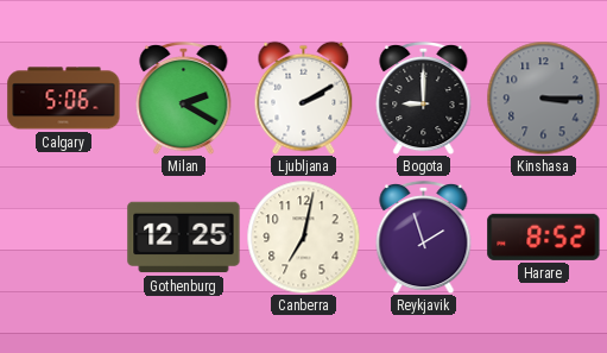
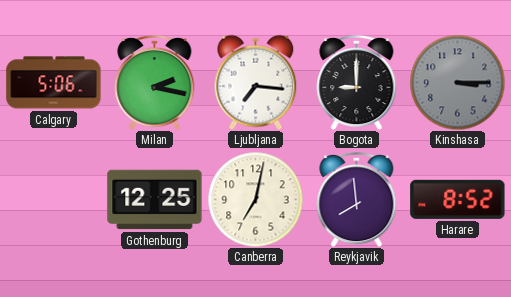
Milan: 2:20 -> 2:17
Ljubljana: 2:10 -> 7:16
Reykjavik: 1:57 -> 7:59
